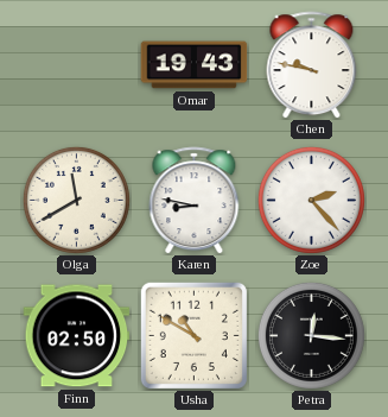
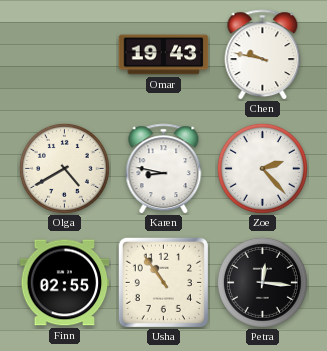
Olga: 11:40 -> 4:40
Finn: 02:50 -> 02:55
Usha: 10:50 -> 10:54
